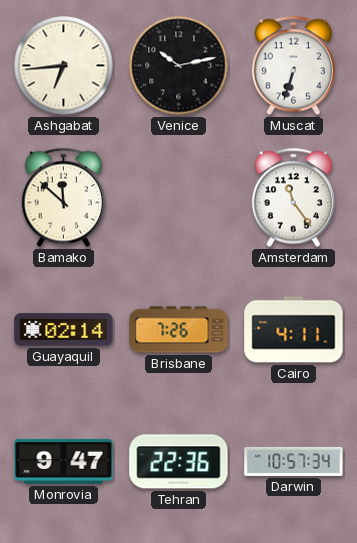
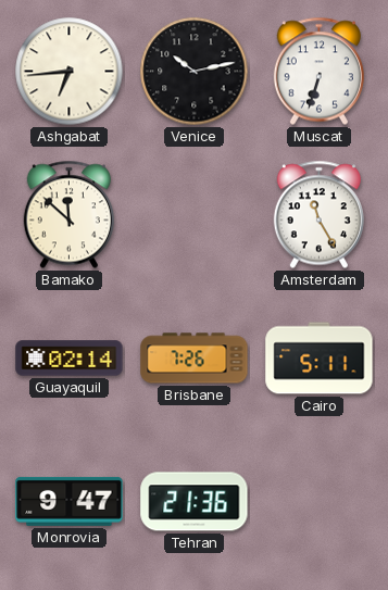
Amsterdam: 11:24 -> 11:25
Cairo: 4:11 -> 5:11
Tehran: 22:36 -> 21:36
Darwin: 10:57 -> none
